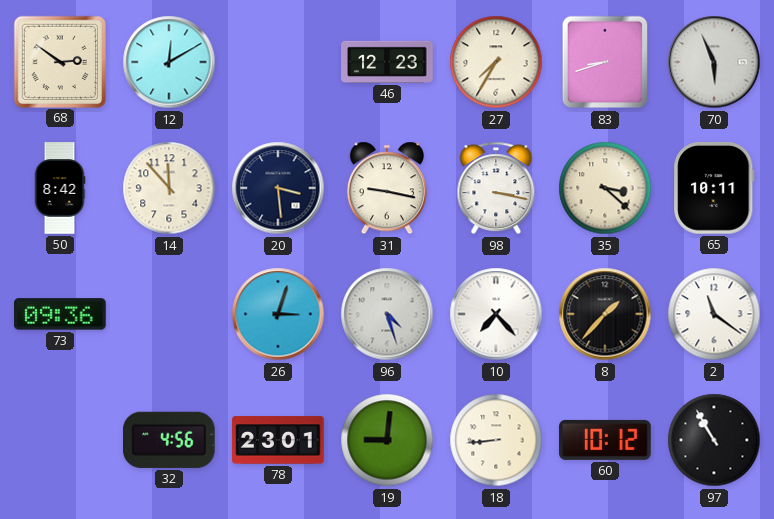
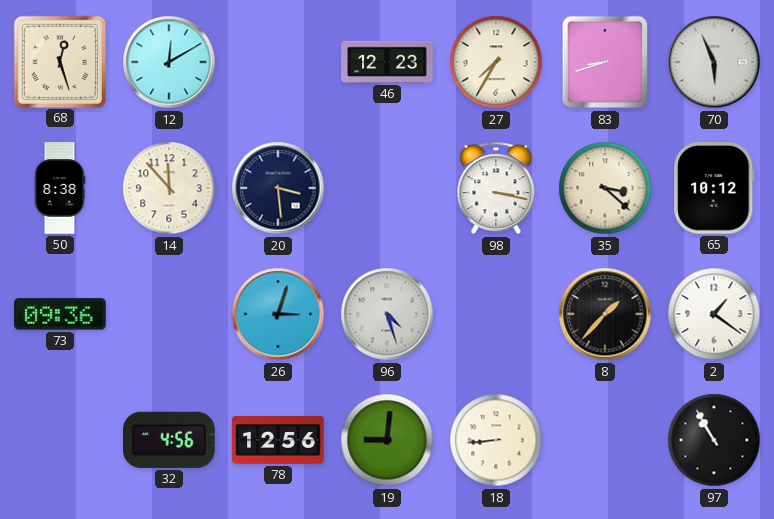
68: 2:51 -> 12:27
50: 8:42 -> 8:38
31: 9:17 -> none
65: 10:11 -> 10:12
10: 7:23 -> none
2: 11:21 -> 1:21
78: 23:01 -> 12:56
60: 10:12 -> none
